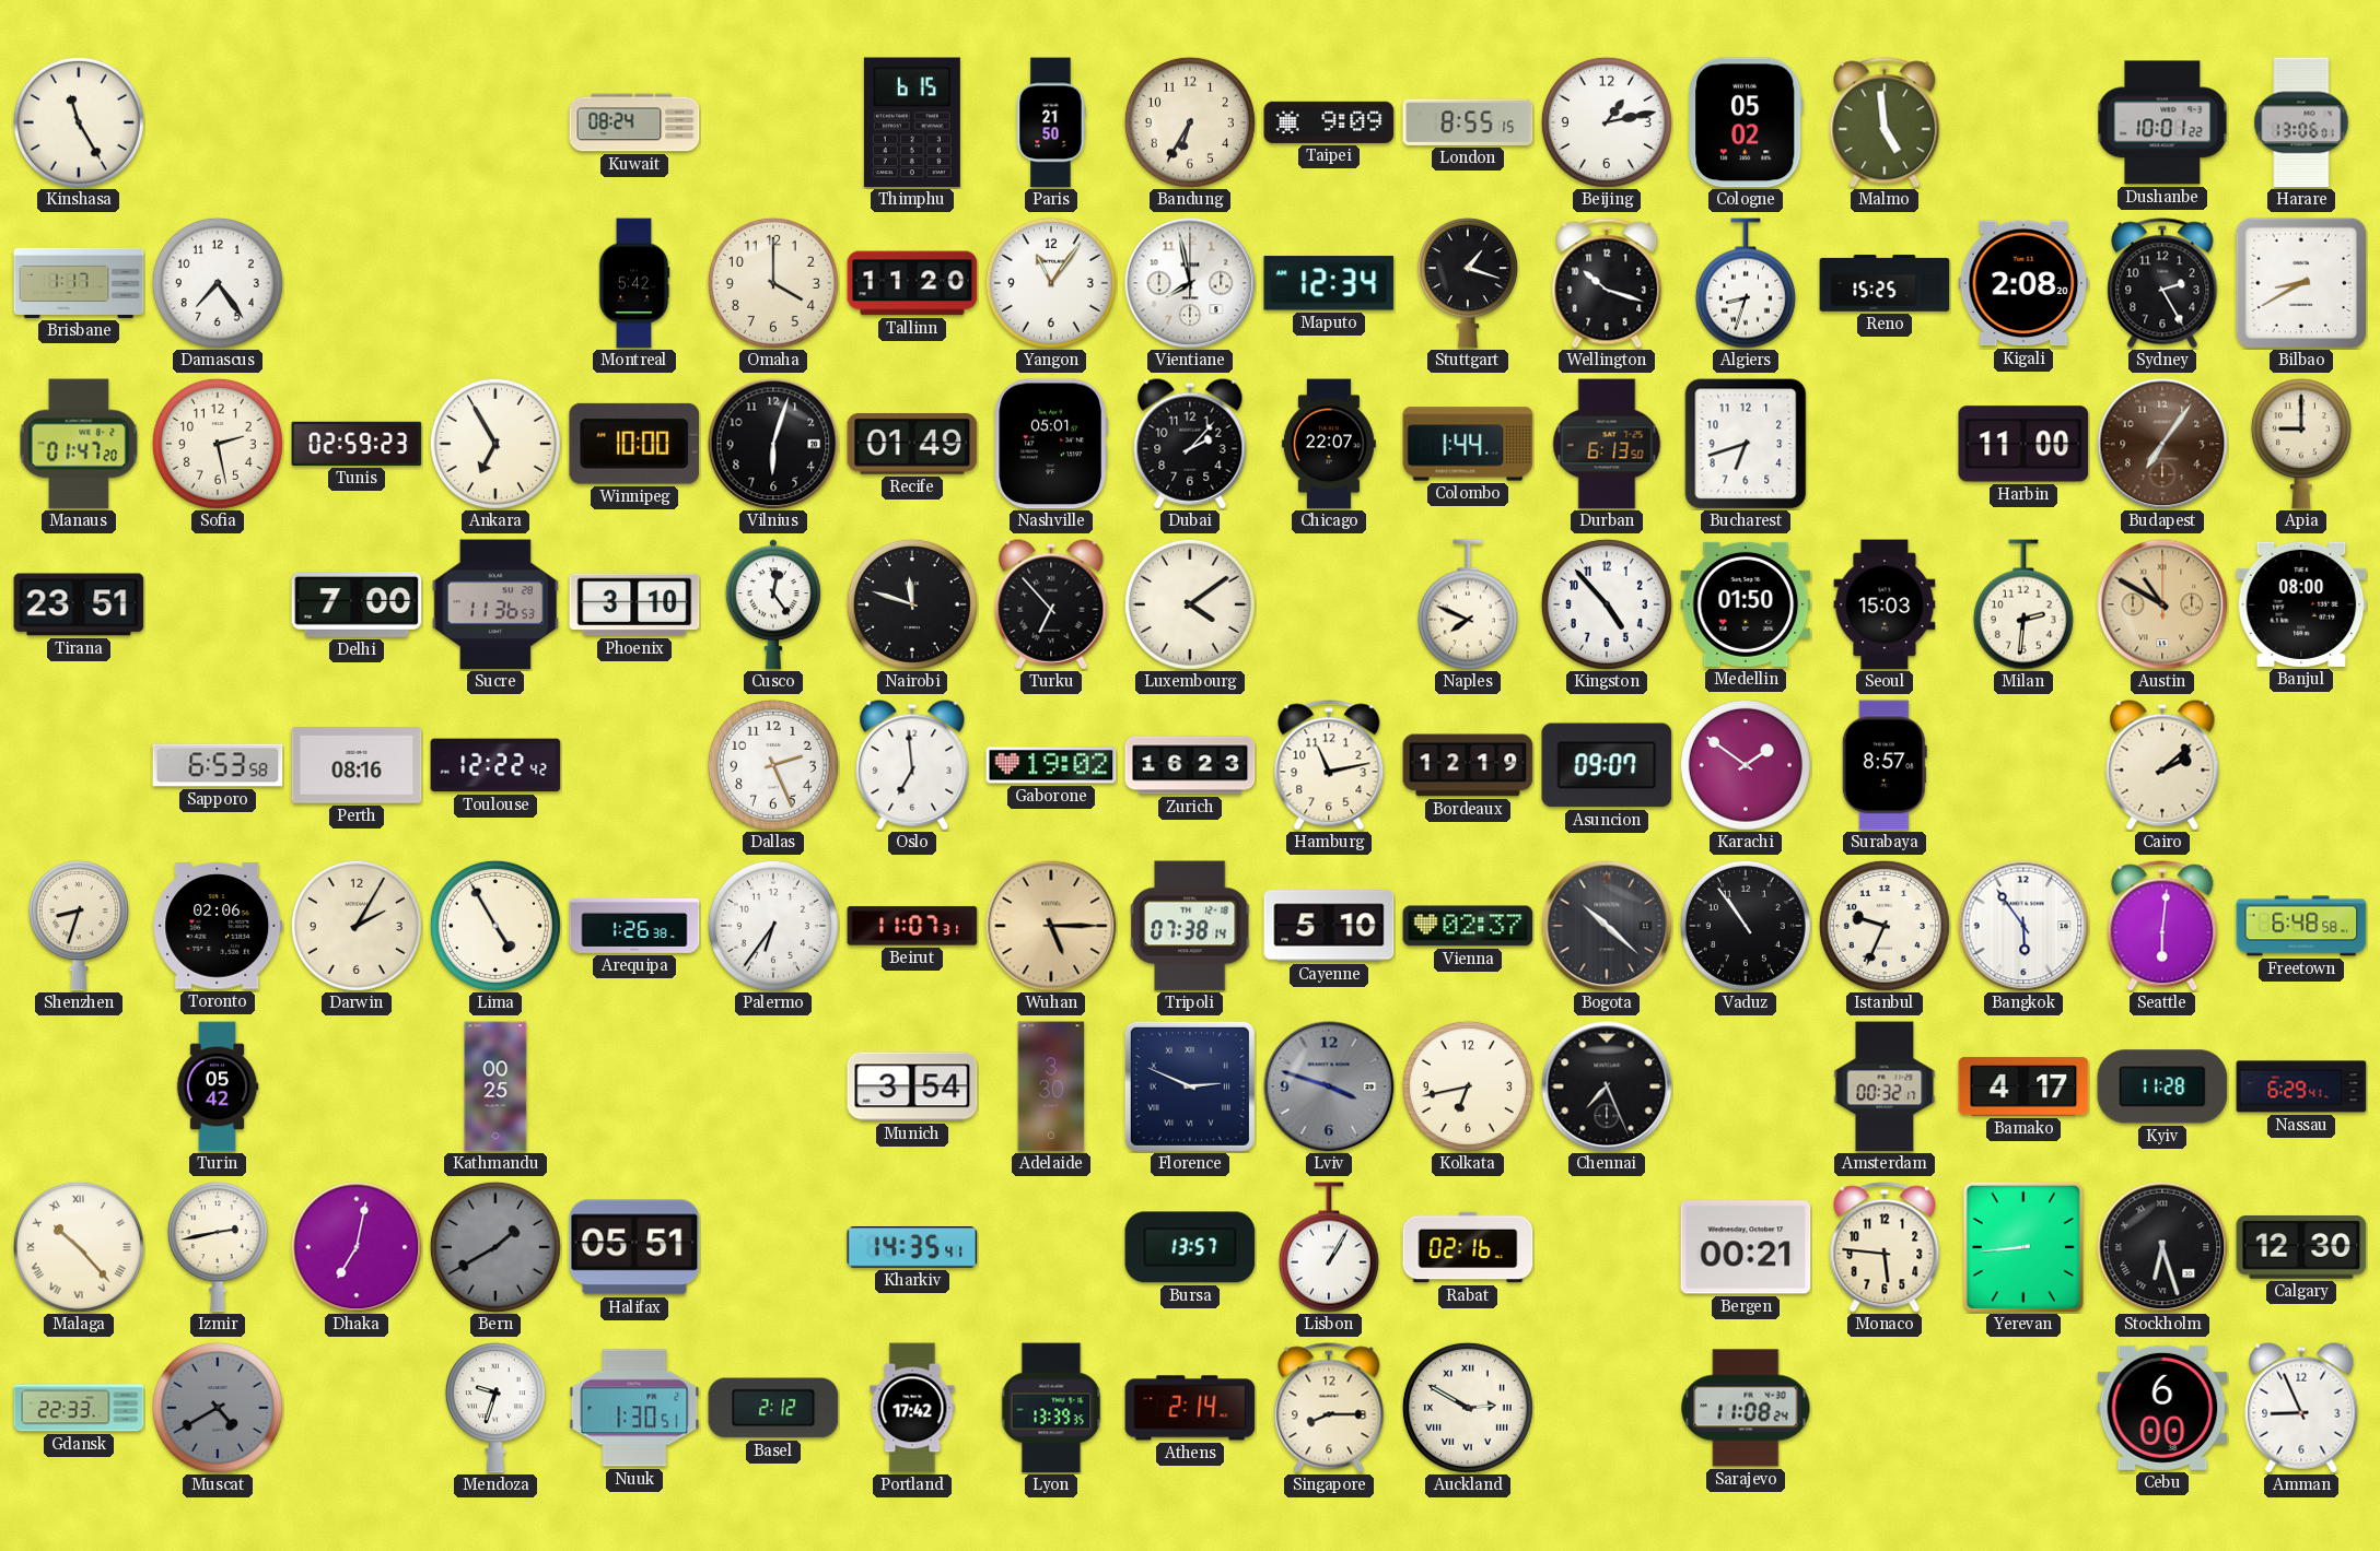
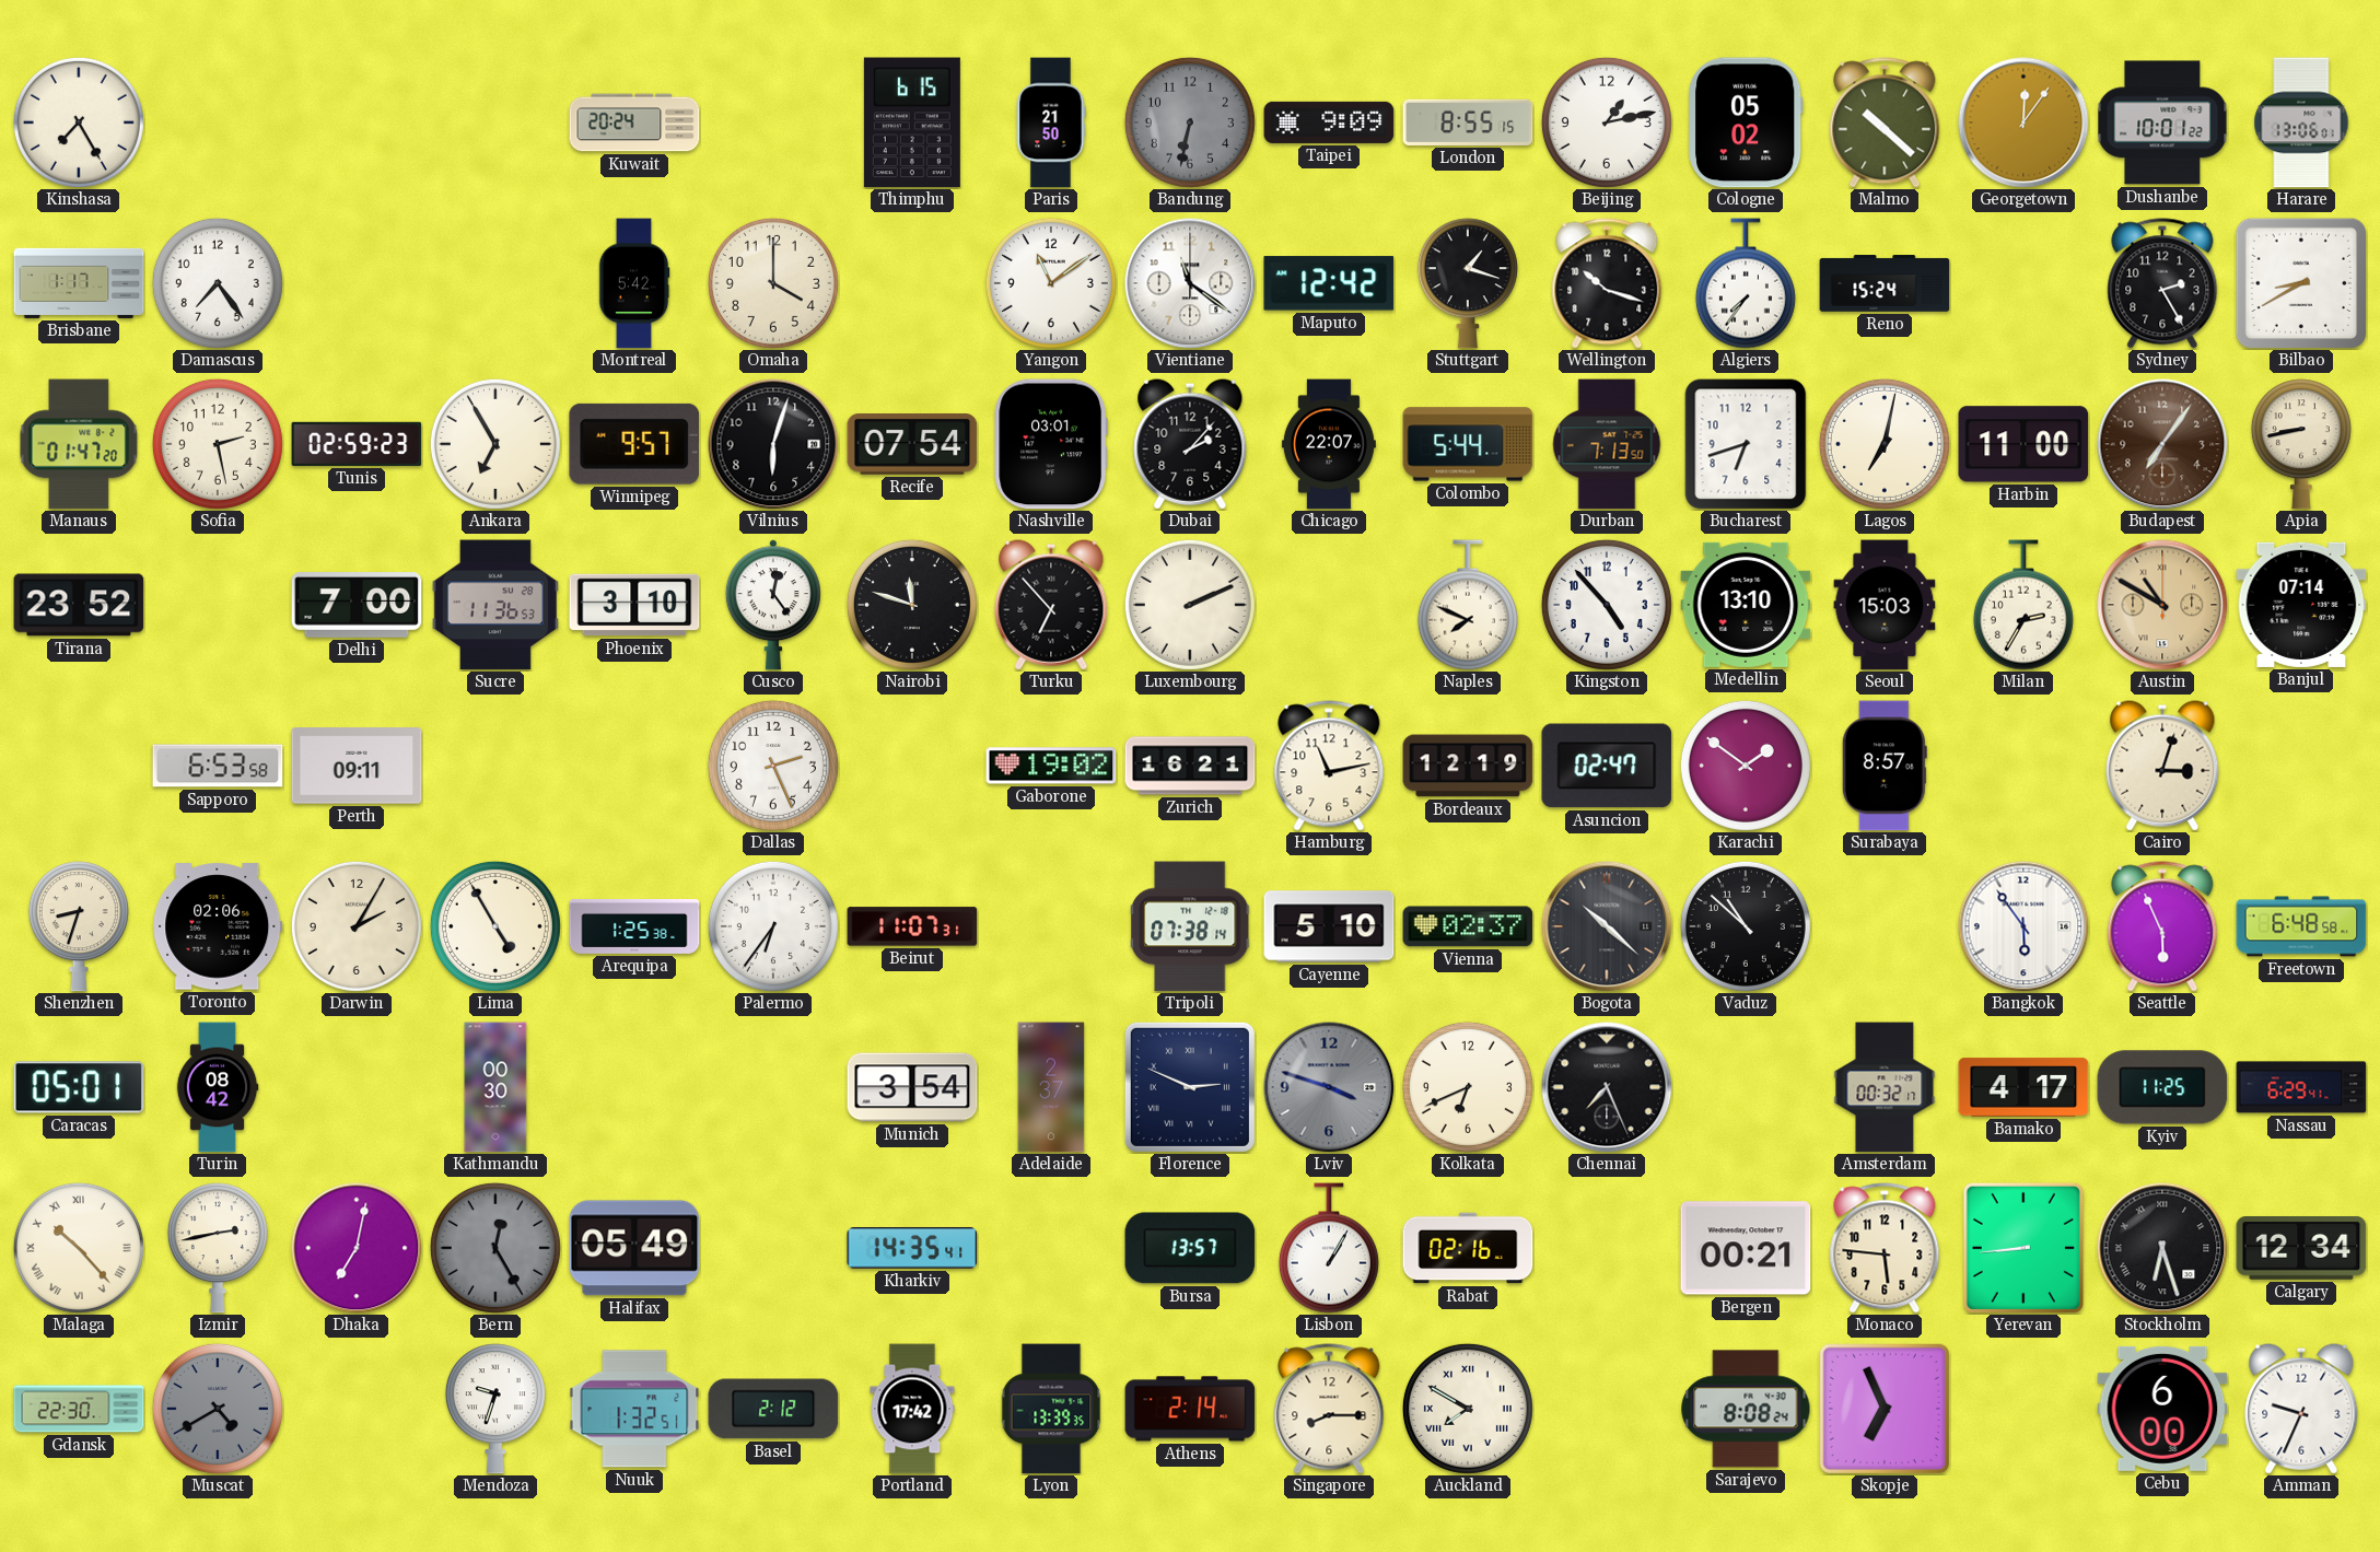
Kinshasa: 11:25 -> 7:25
Kuwait: 08:24 -> 20:24
Bandung: 6:35 -> 6:32
Bandung dial: cream -> grey
Malmo: 4:59 -> 10:22
Georgetown: none -> 12:06
Tallinn: 11:20 -> none
Yangon: 11:06 -> 11:09
Vientiane: 7:58 -> 11:21
Maputo: 12:34 -> 12:42
Algiers: 8:33 -> 7:36
Reno: 15:25 -> 15:24
Kigali: 2:08 -> none
Winnipeg: 10:00 -> 9:57
Recife: 01:49 -> 07:54
Nashville: 05:01 -> 03:01
Colombo: 1:44 -> 5:44
Durban: 6:13 -> 7:13
Lagos: none -> 7:02
Apia: 9:00 -> 8:43
Tirana: 23:51 -> 23:52
Luxembourg: 4:09 -> 2:11
Medellin: 01:50 -> 13:10
Milan: 2:31 -> 2:35
Banjul: 08:00 -> 07:14
Perth: 08:16 -> 09:11
Toulouse: 12:22 -> none
Oslo: 6:59 -> none
Zurich: 16:23 -> 16:21
Asuncion: 09:07 -> 02:47
Cairo: 2:08 -> 3:03
Arequipa: 1:26 -> 1:25
Wuhan: 5:15 -> none
Vaduz: 10:54 -> 10:52
Istanbul: 9:34 -> none
Seattle: 6:01 -> 5:56
Caracas: none -> 05:01
Turin: 05:42 -> 08:42
Kathmandu: 00:25 -> 00:30
Adelaide: 3:30 -> 2:37
Kolkata: 6:43 -> 6:41
Kyiv: 11:28 -> 11:25
Bern: 1:40 -> 12:25
Halifax: 05:51 -> 05:49
Calgary: 12:30 -> 12:34
Gdansk: 22:33 -> 22:30
Nuuk: 1:30 -> 1:32
Auckland: 2:50 -> 7:50
Sarajevo: 11:08 -> 8:08
Skopje: none -> 6:56
Amman: 8:56 -> 9:34
